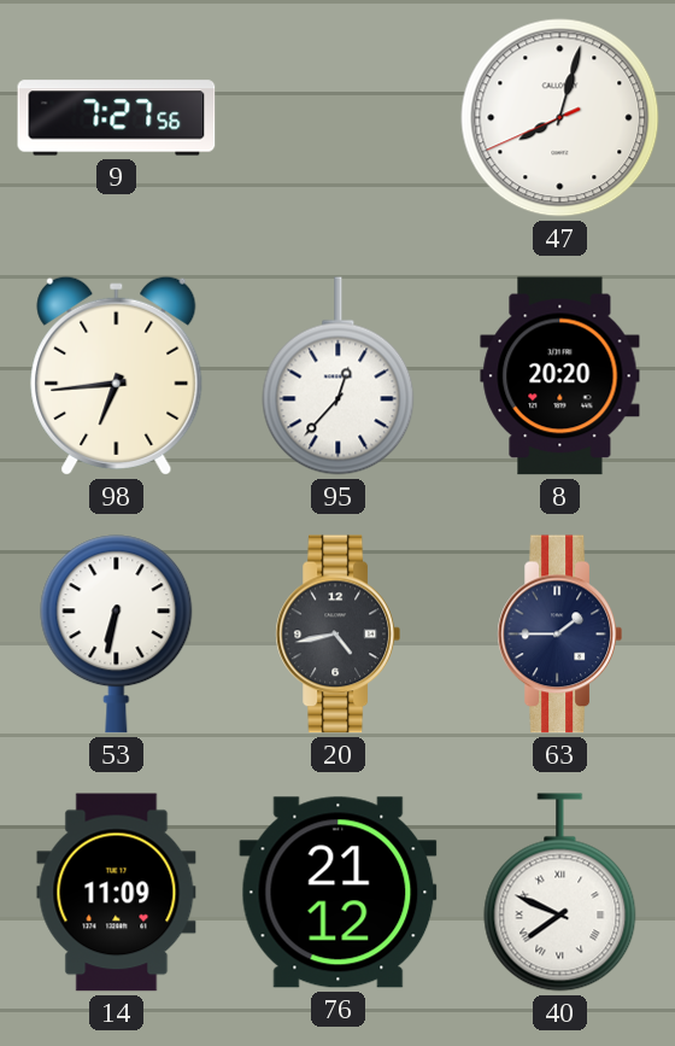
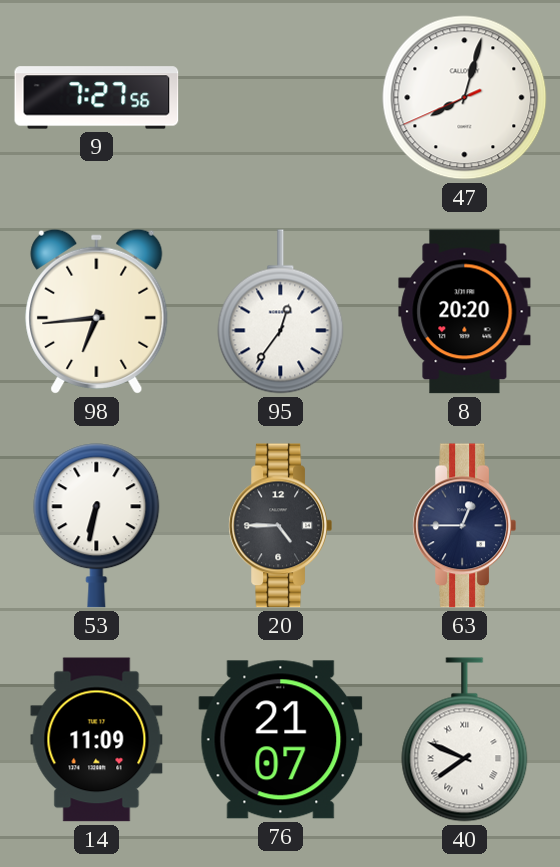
95: 12:37 -> 12:36
20: 4:43 -> 4:45
63: 1:45 -> 12:45
76: 21:12 -> 21:07
